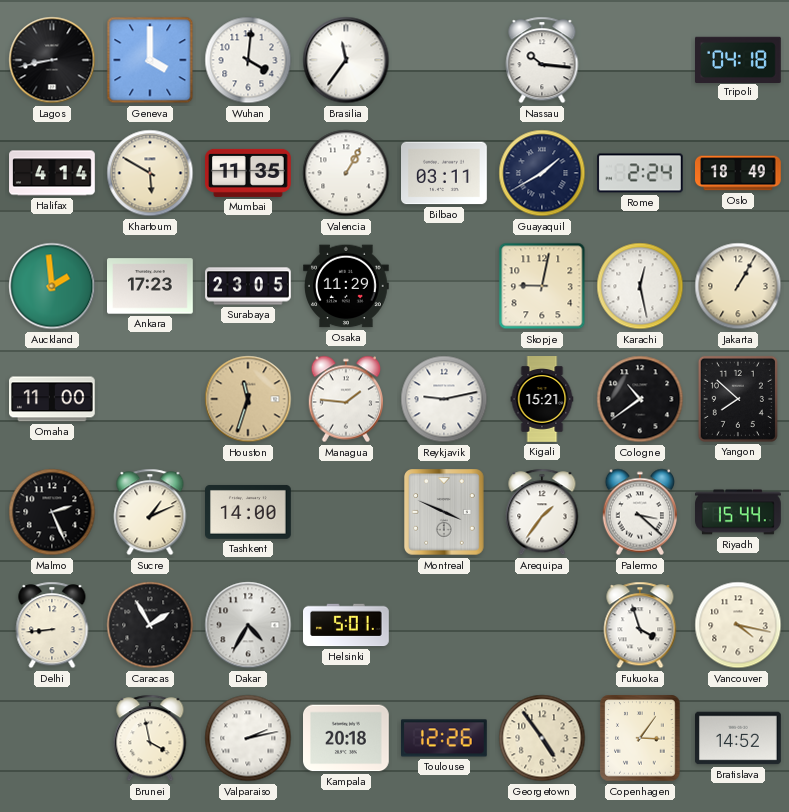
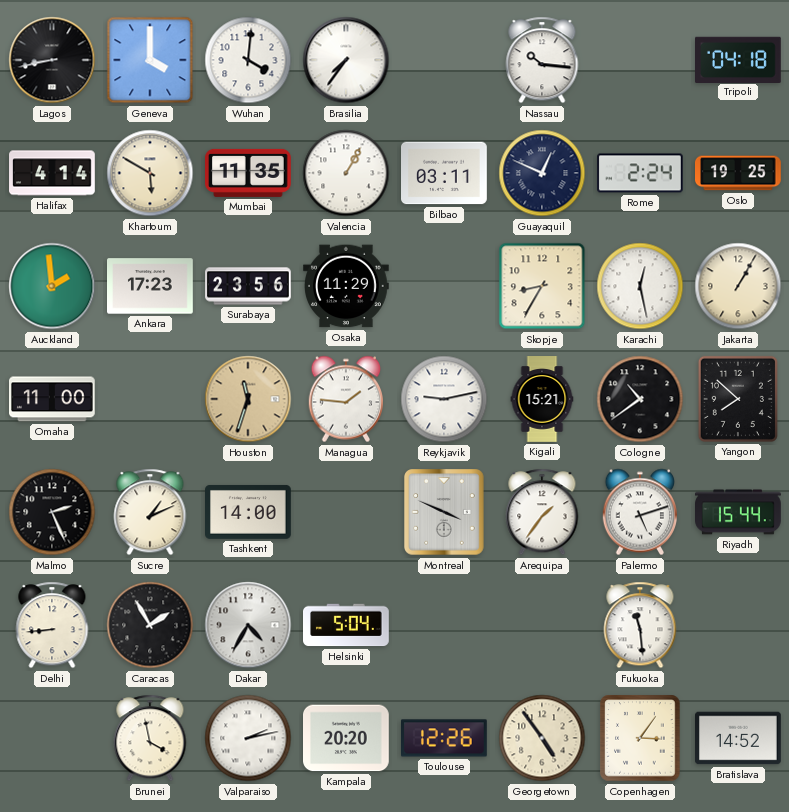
Brasilia: 11:36 -> 7:36
Guayaquil: 1:40 -> 12:49
Oslo: 18:49 -> 19:25
Surabaya: 23:05 -> 23:56
Skopje: 9:02 -> 8:35
Palermo: 3:22 -> 5:12
Helsinki: 5:01 -> 5:04
Fukuoka: 3:57 -> 11:29
Vancouver: 4:17 -> none
Kampala: 20:18 -> 20:20
